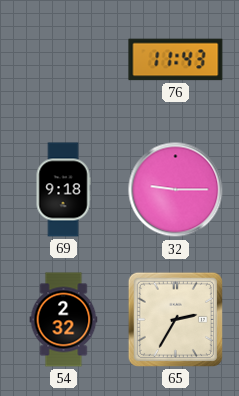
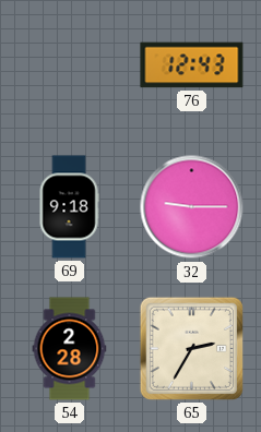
76: 11:43 -> 12:43
54: 2:32 -> 2:28
